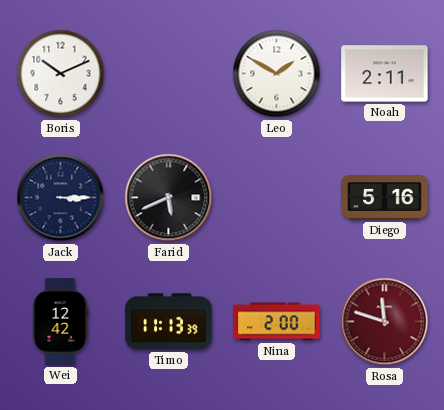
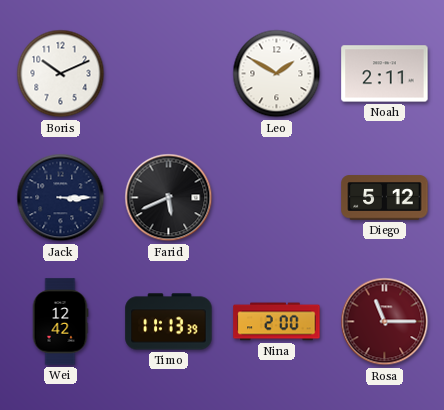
Diego: 5:16 -> 5:12
Rosa: 11:48 -> 11:15
